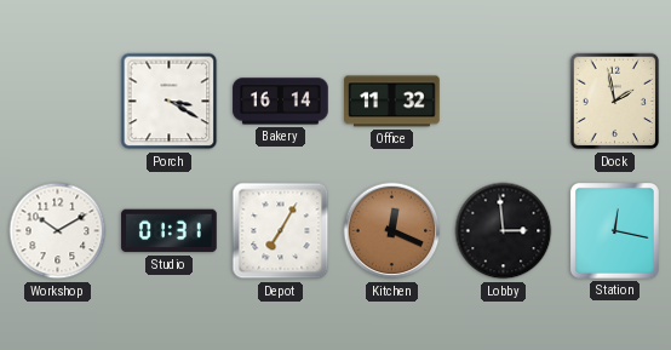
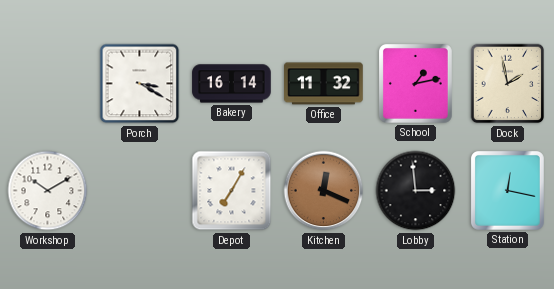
School: none -> 1:13
Studio: 01:31 -> none
